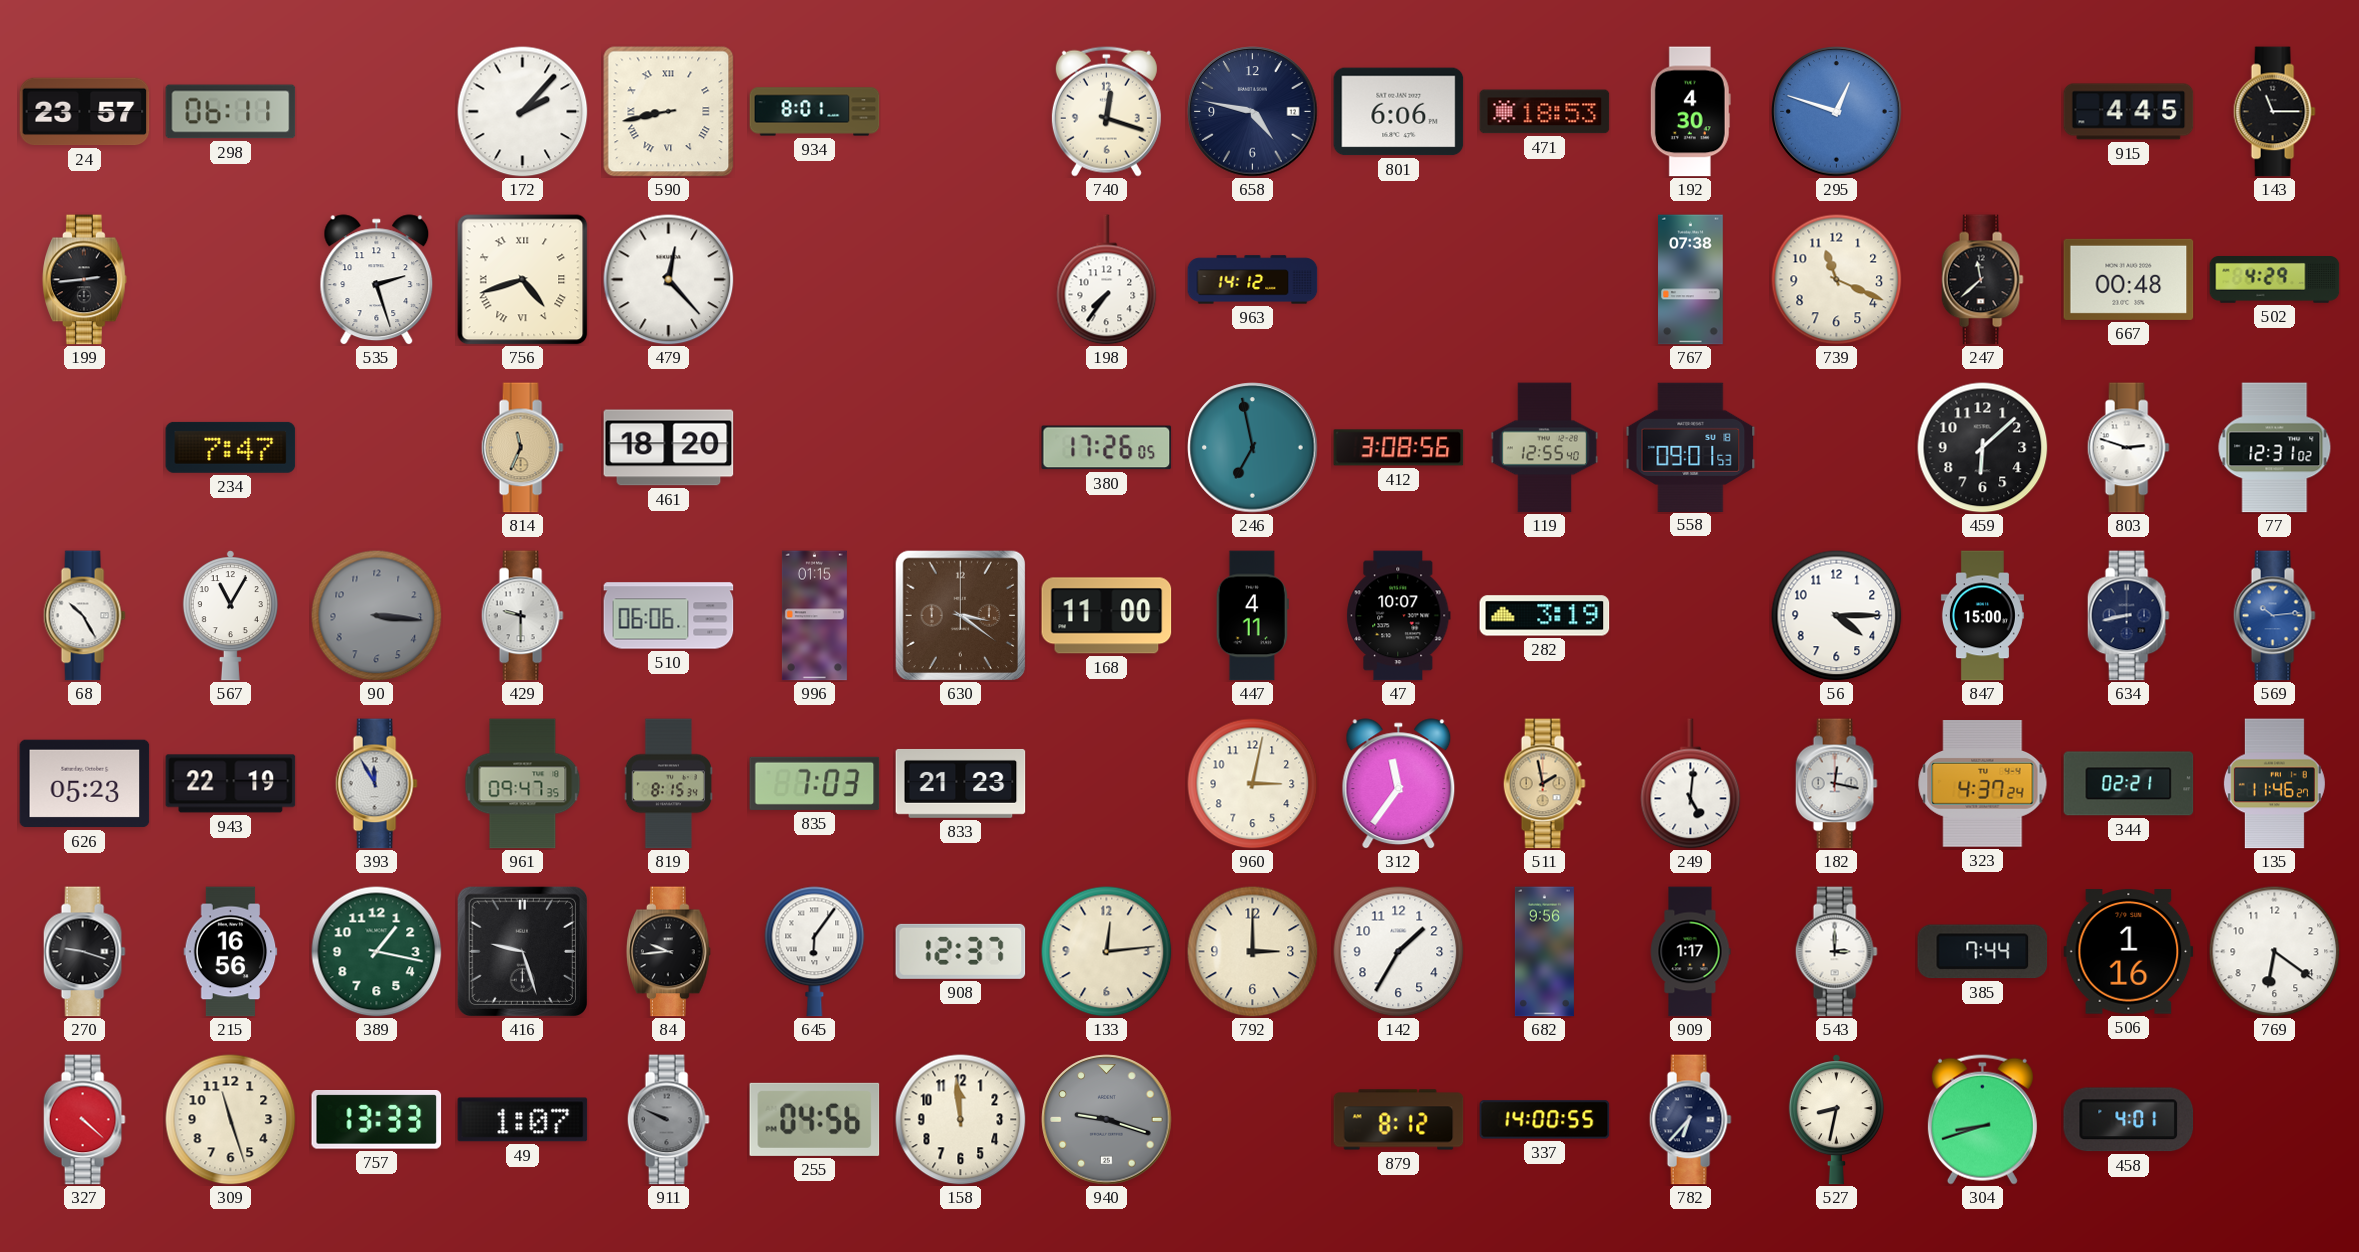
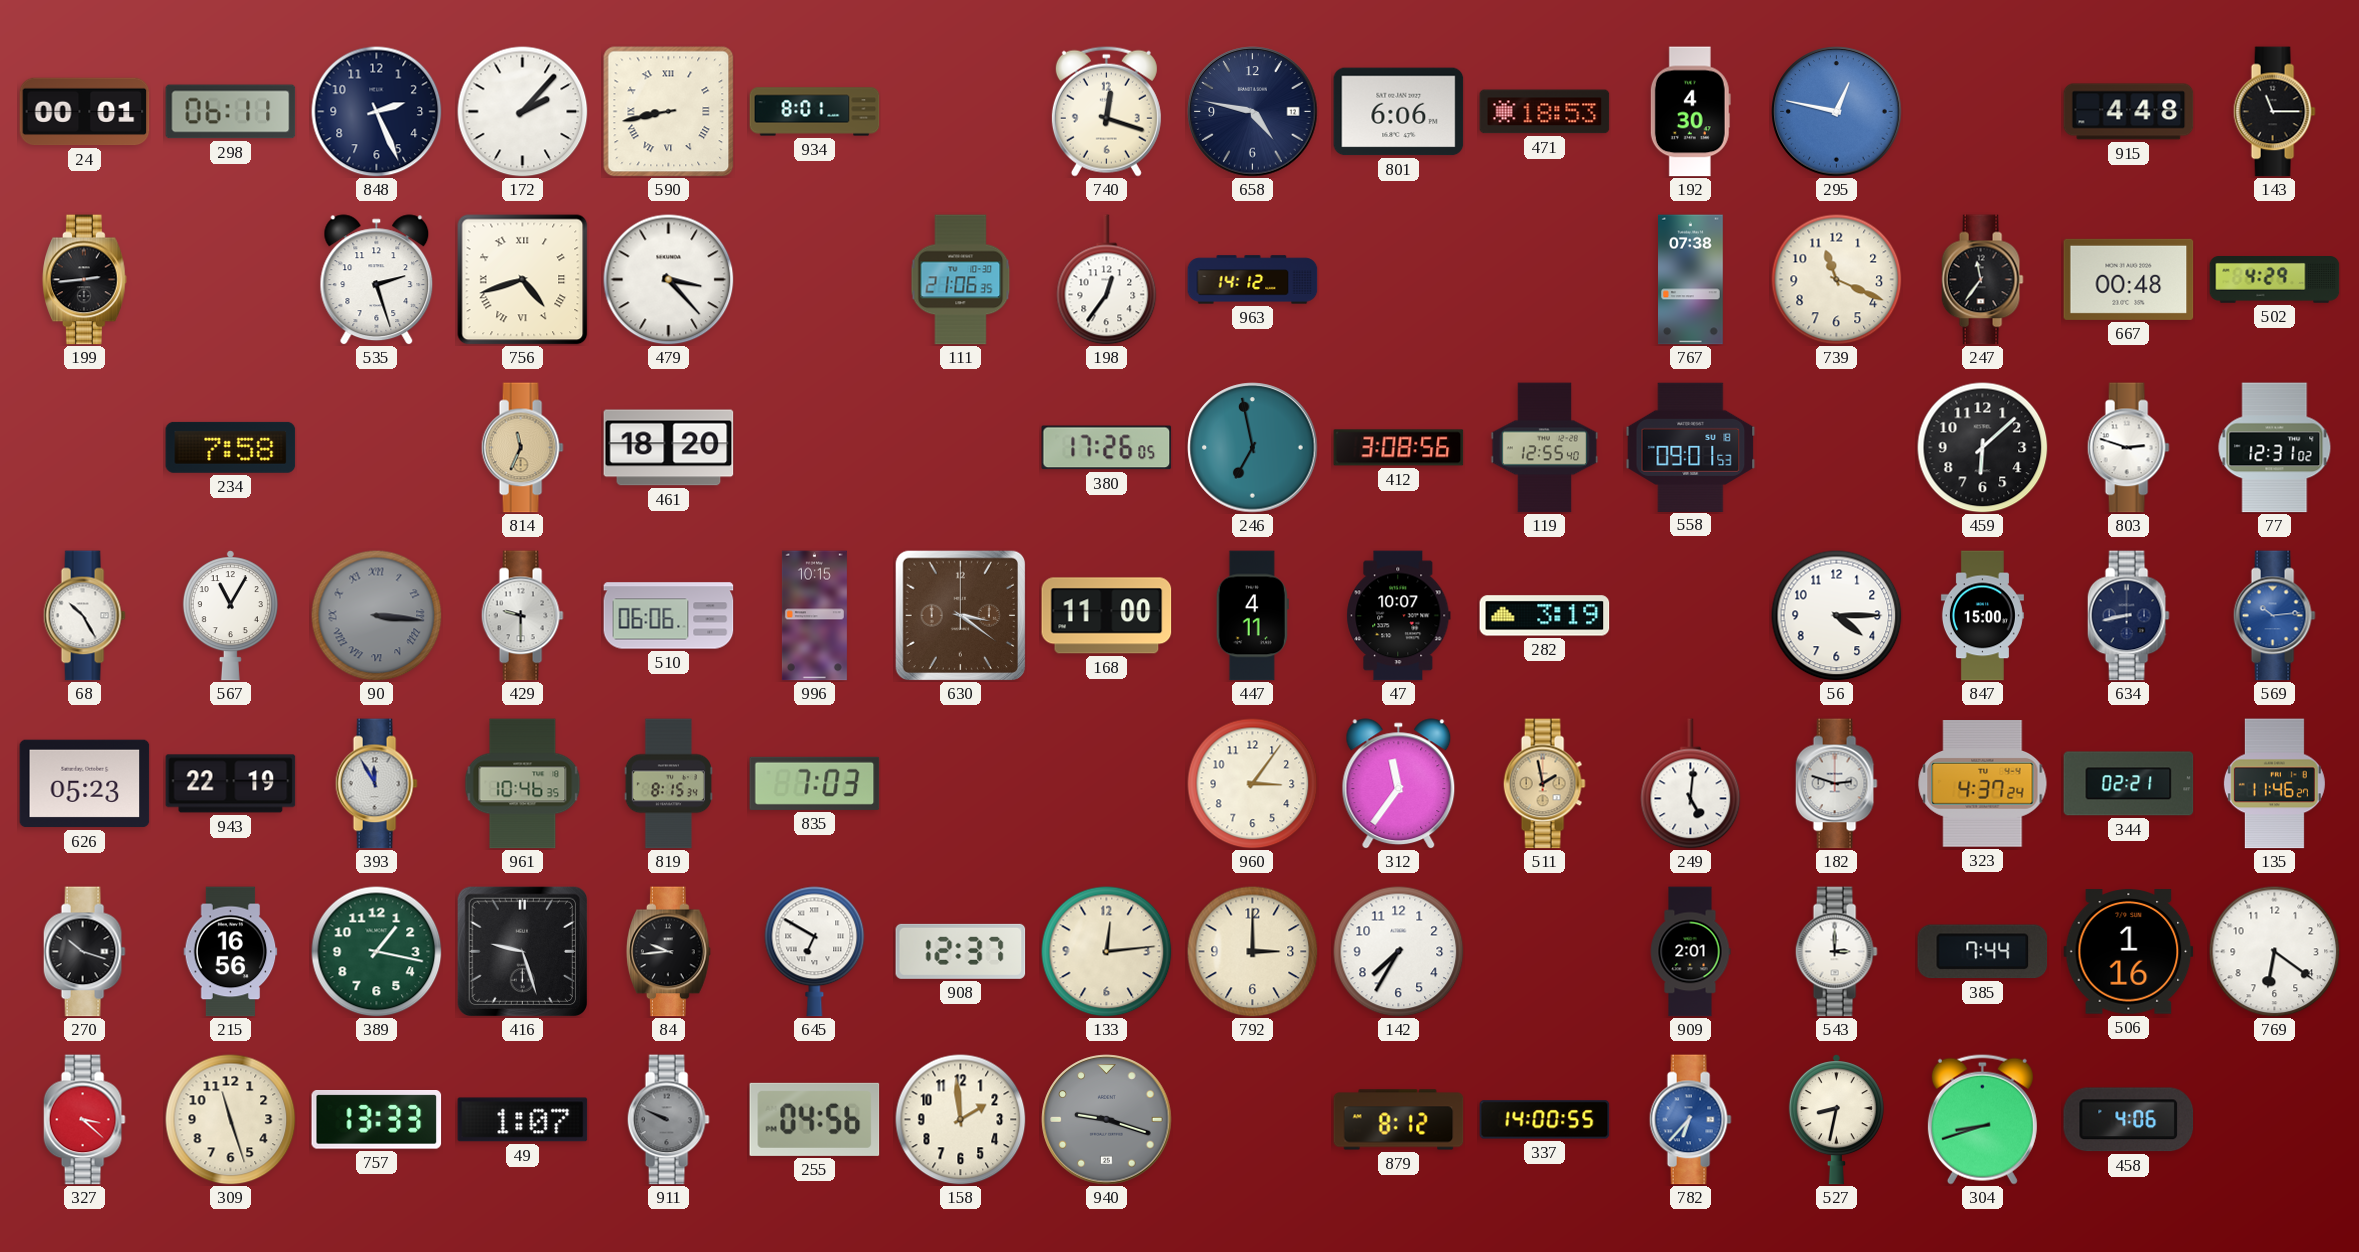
24: 23:57 -> 00:01
848: none -> 2:26
295: 12:48 -> 12:47
915: 4:45 -> 4:48
479: 12:23 -> 3:23
111: none -> 21:06
198: 7:36 -> 12:36
247: 11:38 -> 11:36
234: 7:47 -> 7:58
90 numerals: Arabic -> Roman
996: 01:15 -> 10:15
961: 09:47 -> 10:46
833: 21:23 -> none
960: 3:02 -> 3:06
182: 12:17 -> 2:48
270: 9:18 -> 10:18
645: 6:06 -> 6:50
142: 1:35 -> 7:35
682: 9:56 -> none
909: 1:17 -> 2:01
327: 4:22 -> 3:22
158: 11:59 -> 1:59
782 dial: navy -> blue
458: 4:01 -> 4:06
